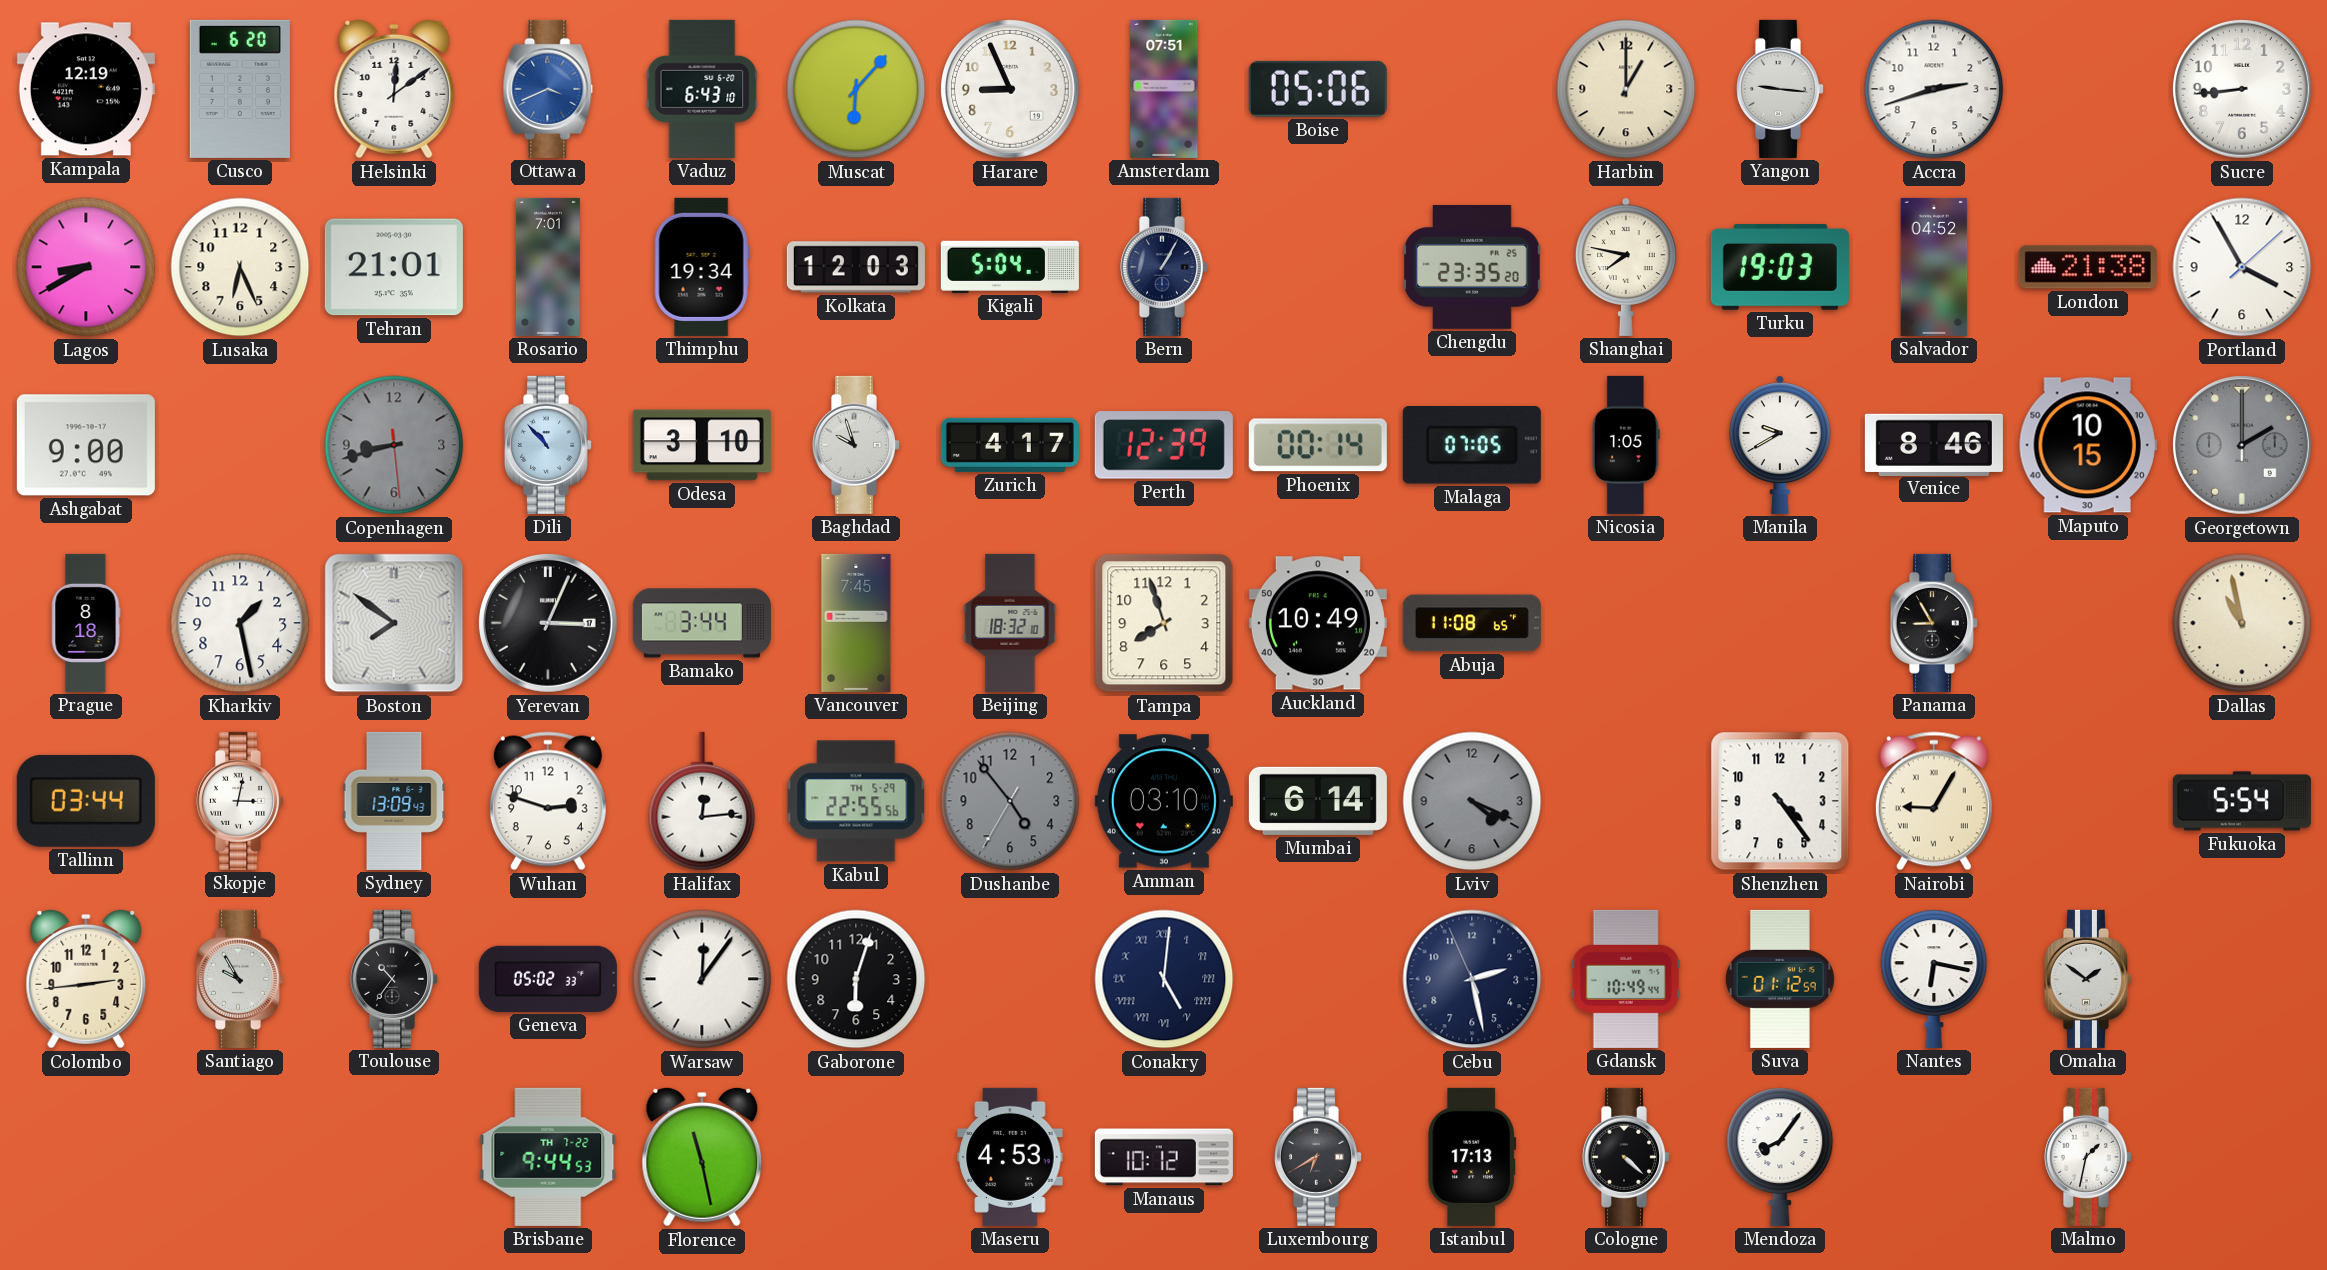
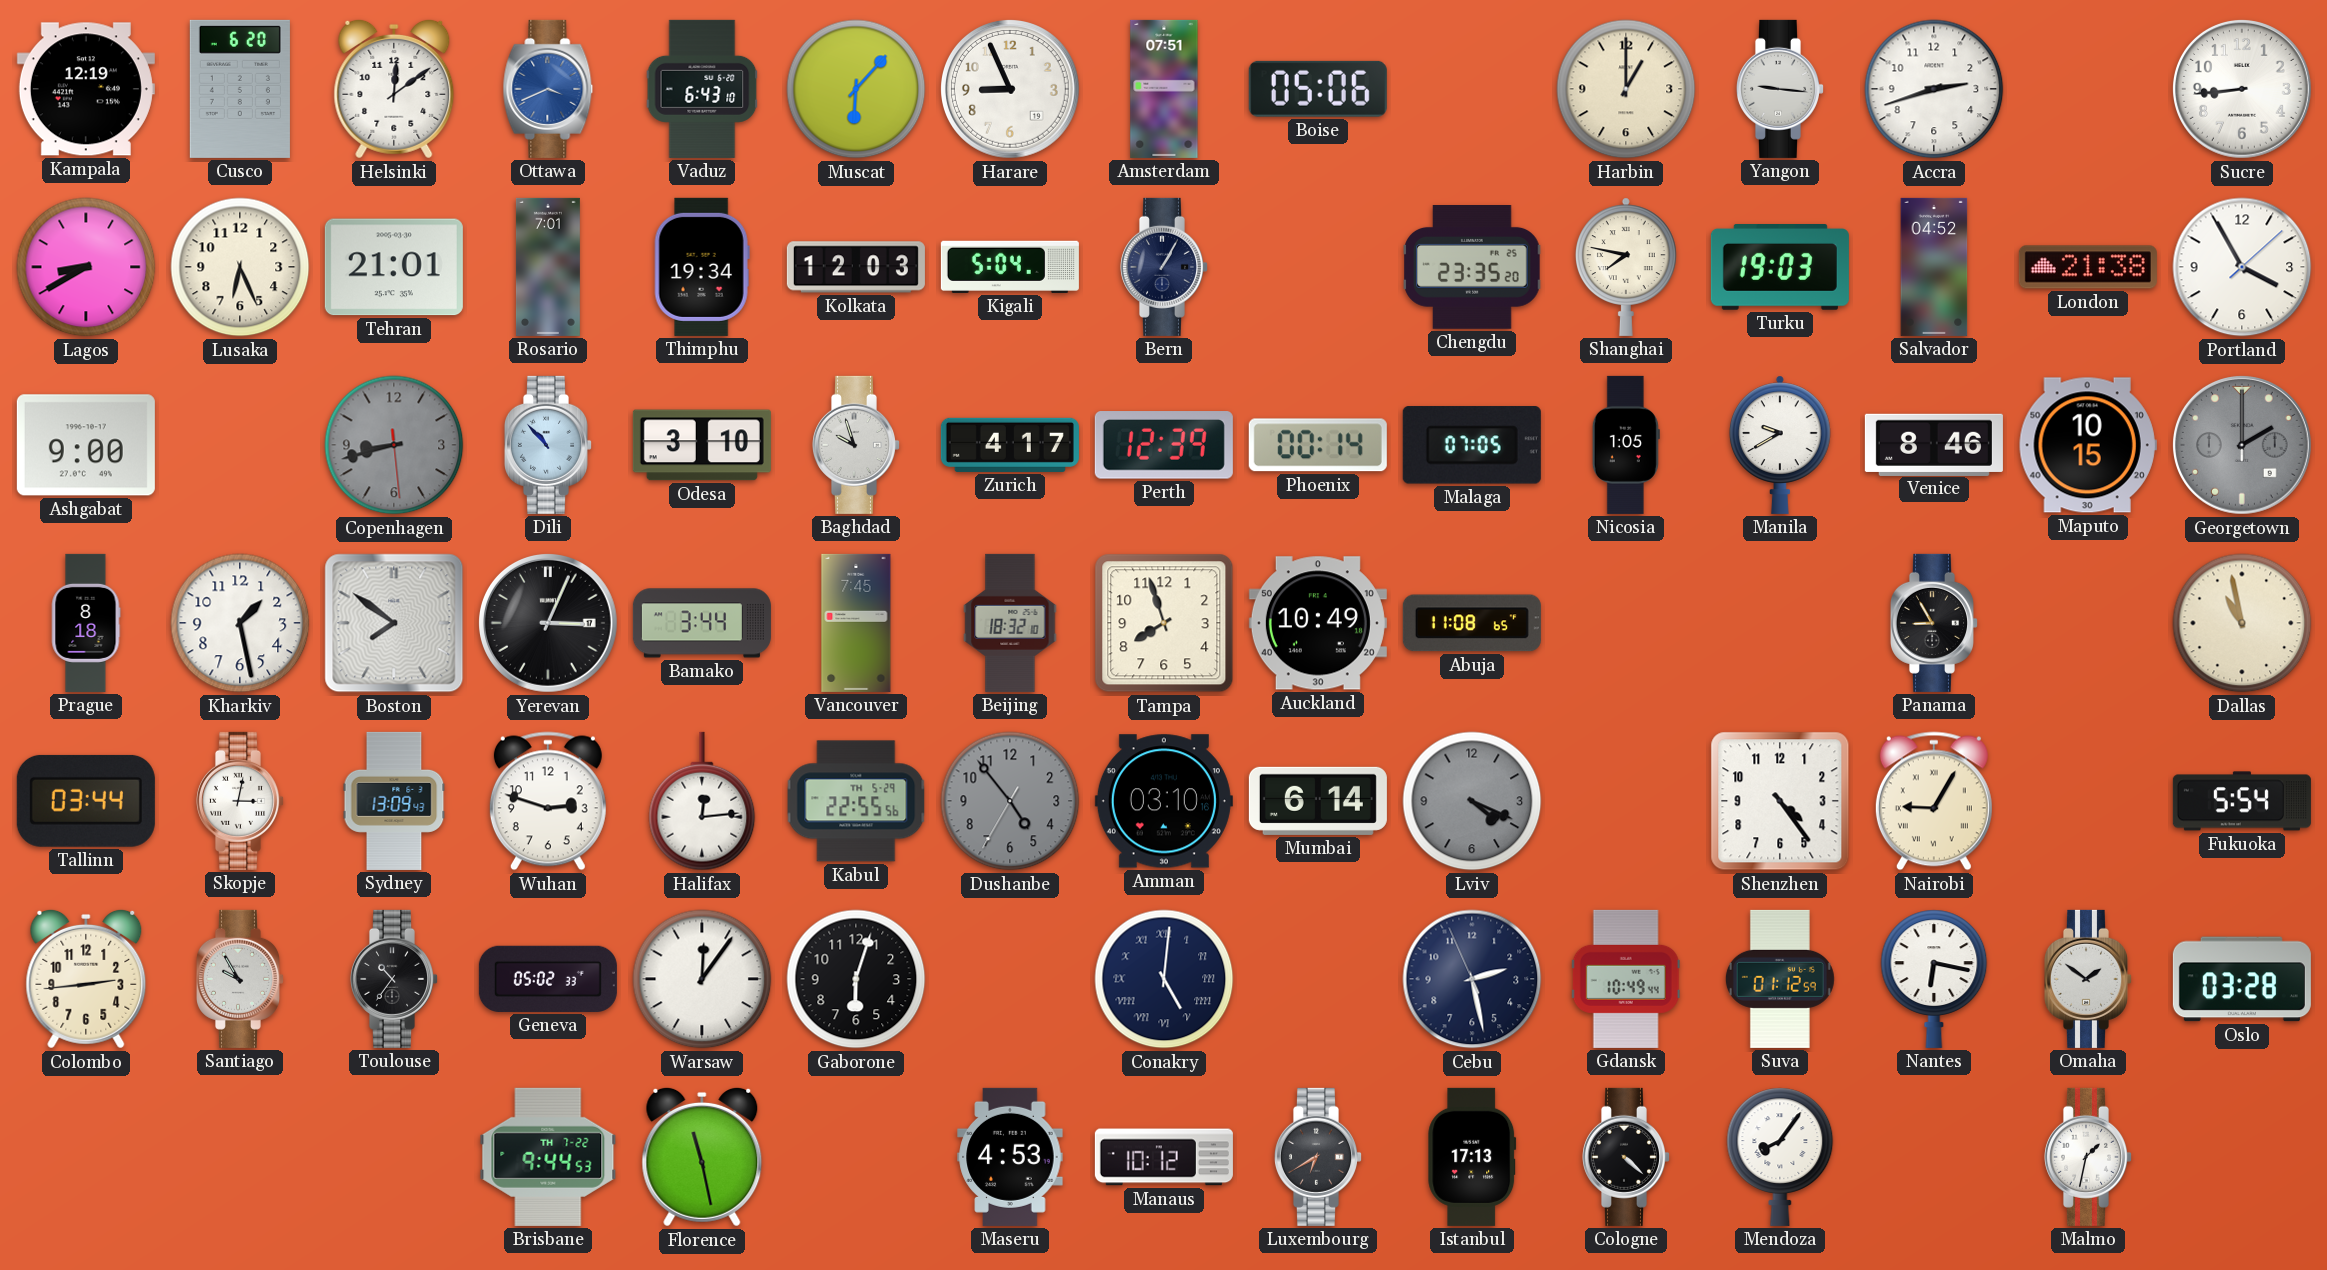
Oslo: none -> 03:28
